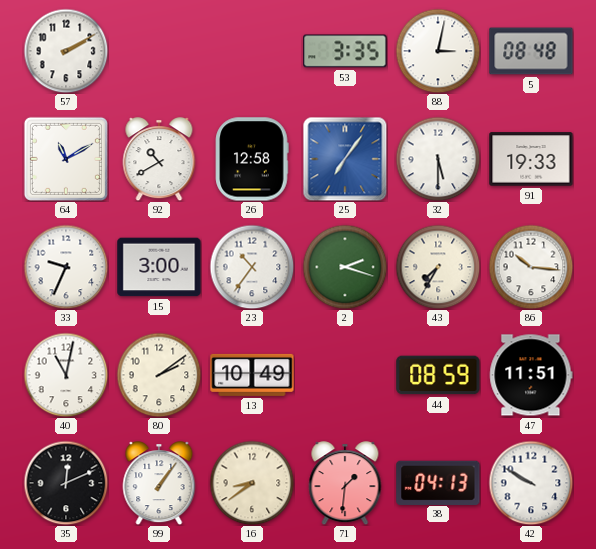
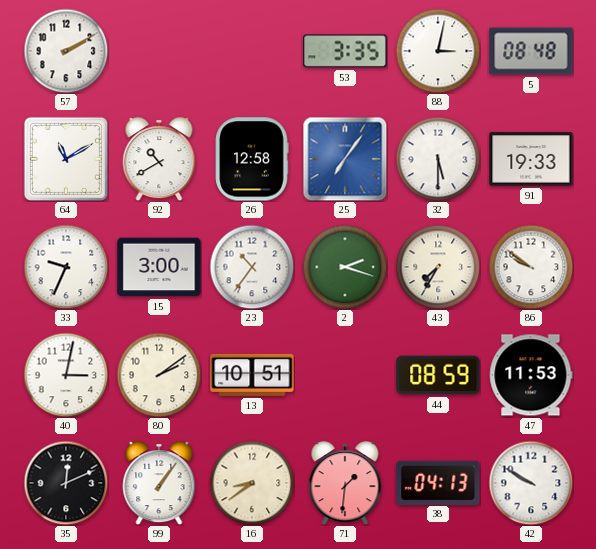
86: 10:16 -> 9:51
40: 11:02 -> 3:02
13: 10:49 -> 10:51
47: 11:51 -> 11:53
